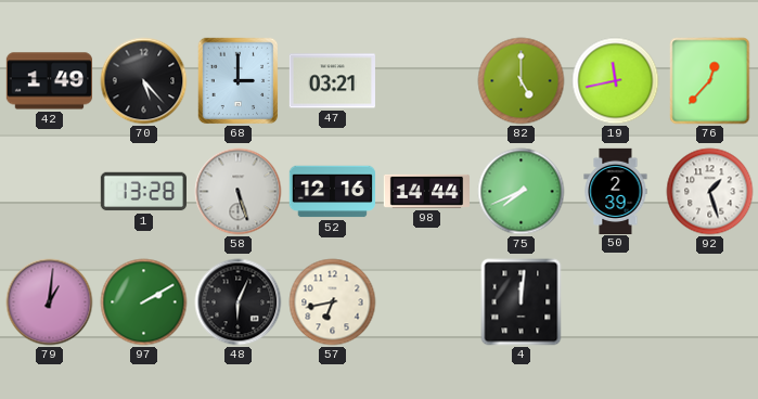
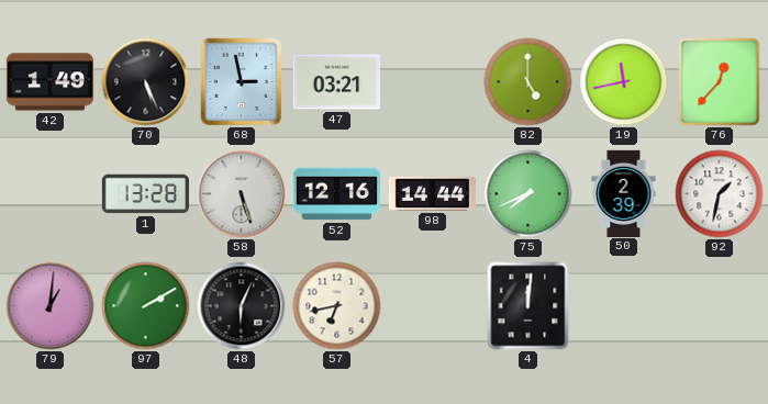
70: 5:23 -> 5:26
68: 3:00 -> 2:58
92: 1:27 -> 1:32
